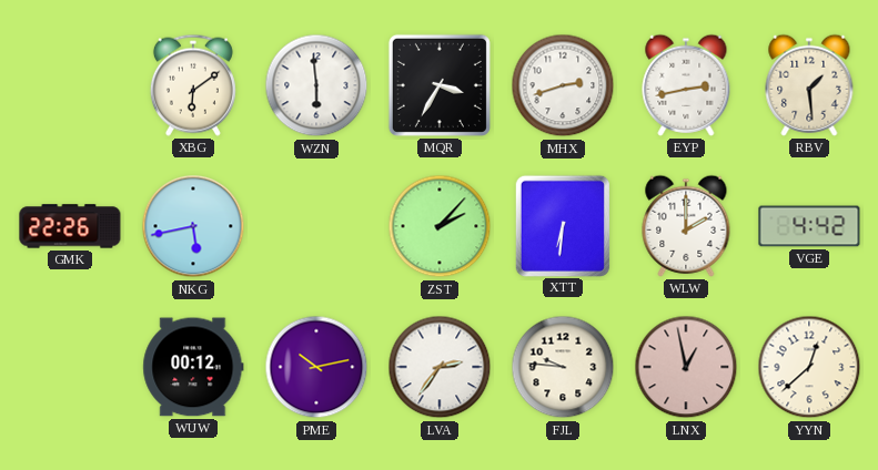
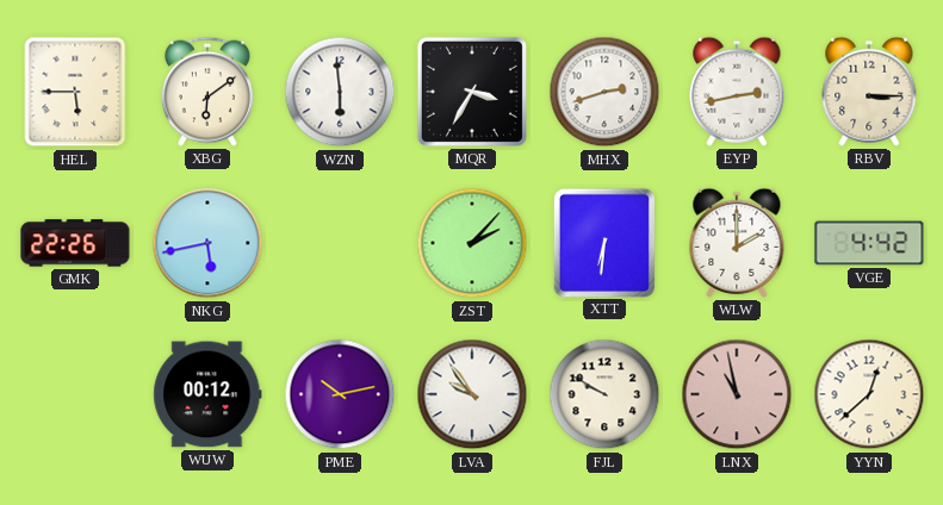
HEL: none -> 5:45
RBV: 1:29 -> 3:15
LVA: 2:36 -> 9:54
FJL: 9:46 -> 9:50
LNX: 12:58 -> 10:58
